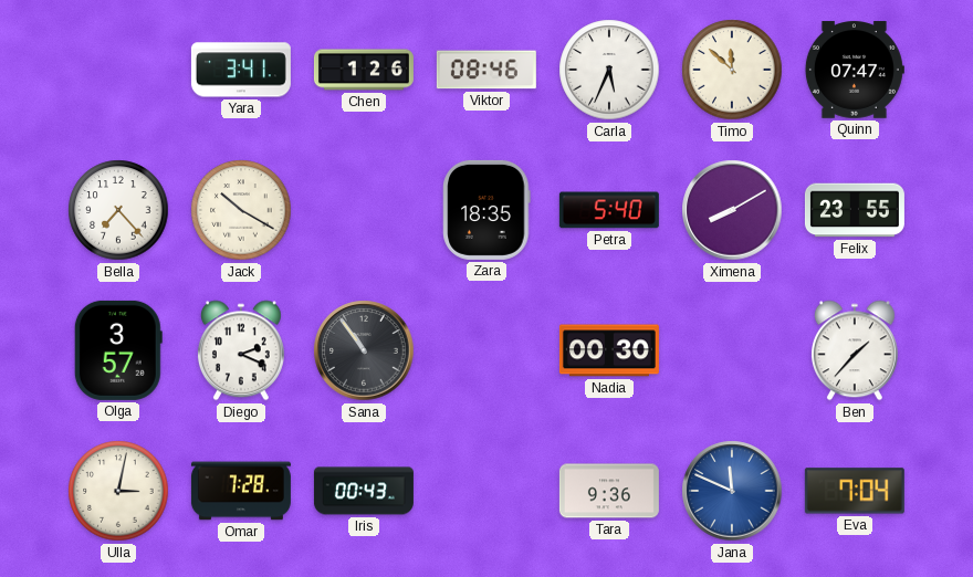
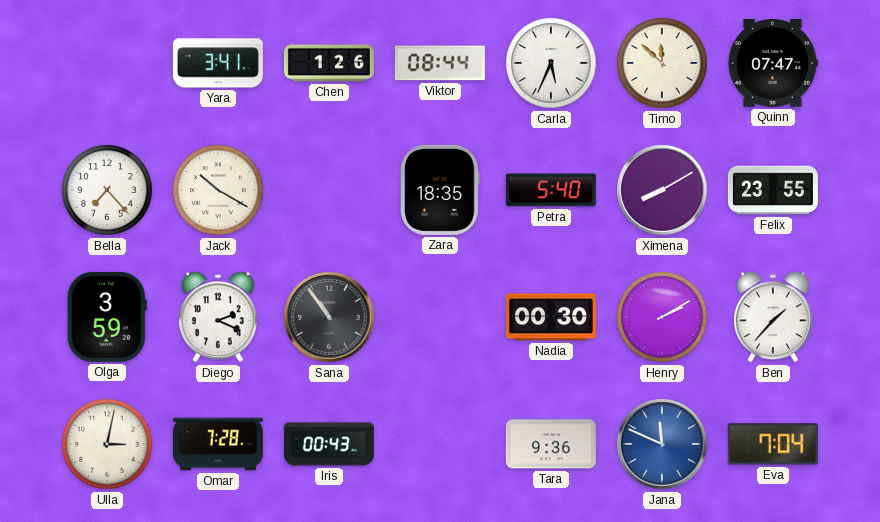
Viktor: 08:46 -> 08:44
Olga: 3:57 -> 3:59
Henry: none -> 2:10
